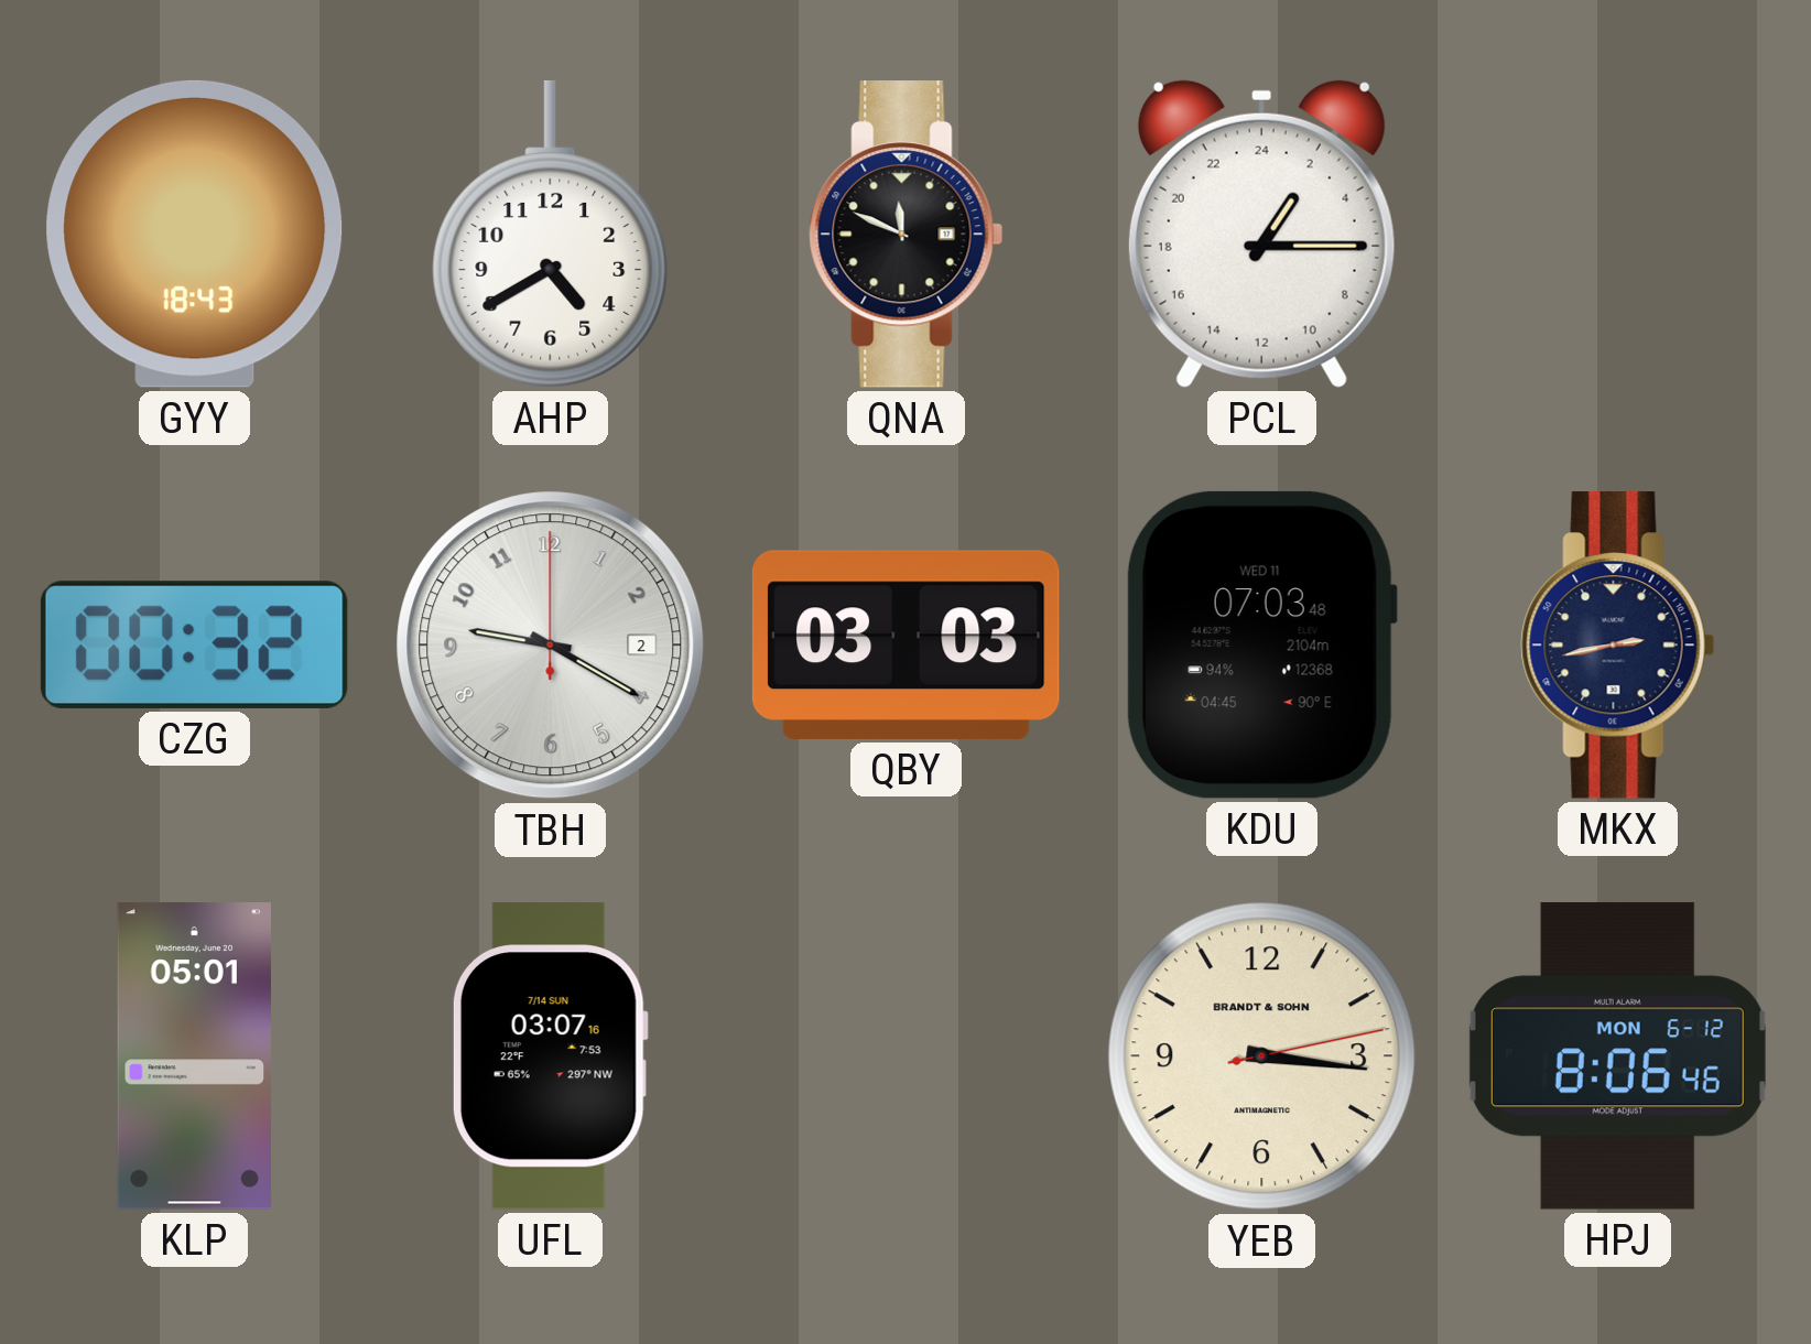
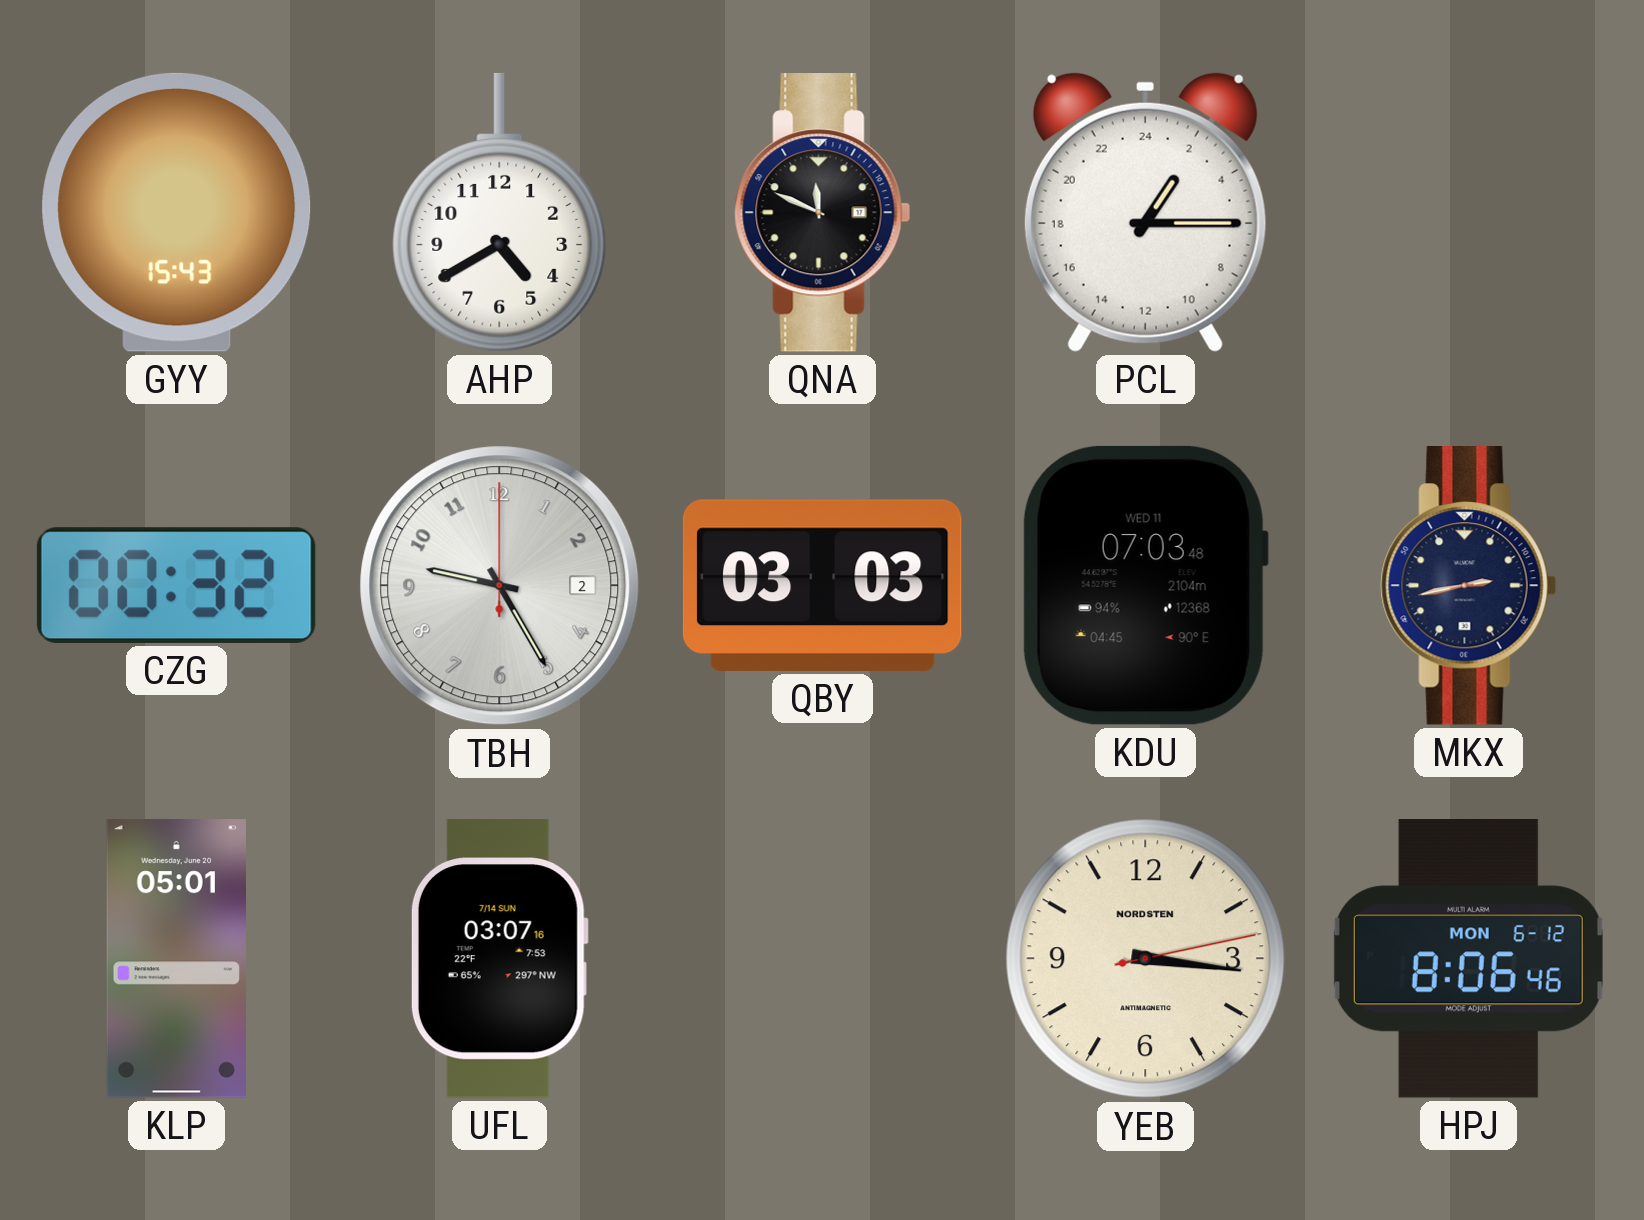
GYY: 18:43 -> 15:43
TBH: 9:20 -> 9:25
YEB brand: BRANDT & SOHN -> NORDSTEN
